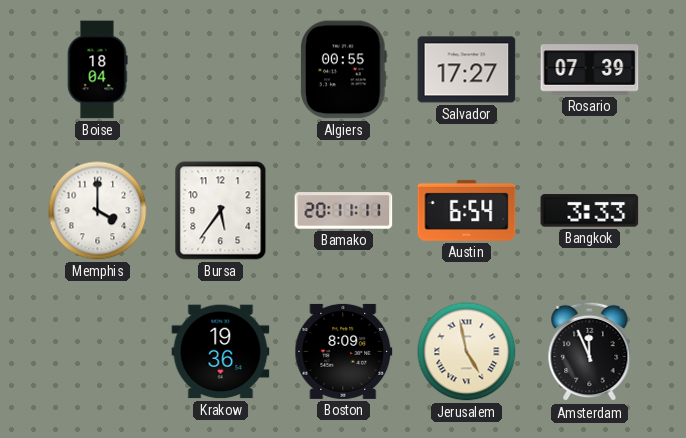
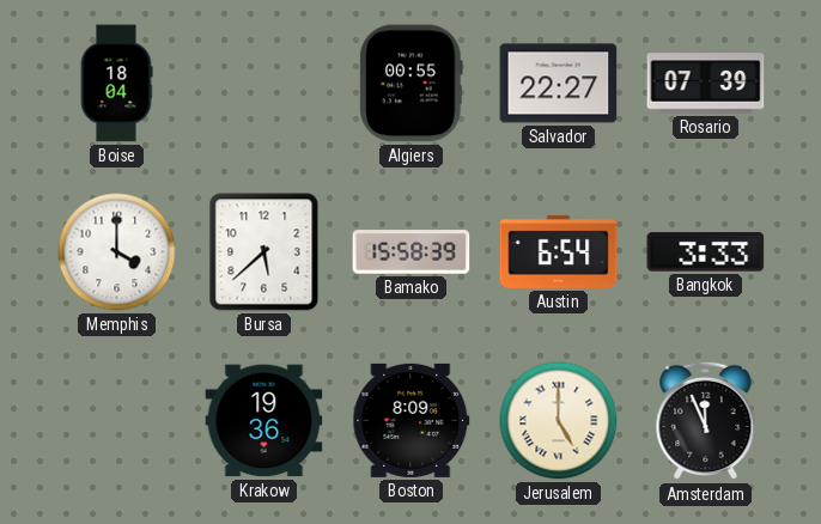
Salvador: 17:27 -> 22:27
Bursa: 5:36 -> 5:38
Bamako: 20:11 -> 15:58
Jerusalem: 4:58 -> 5:00
